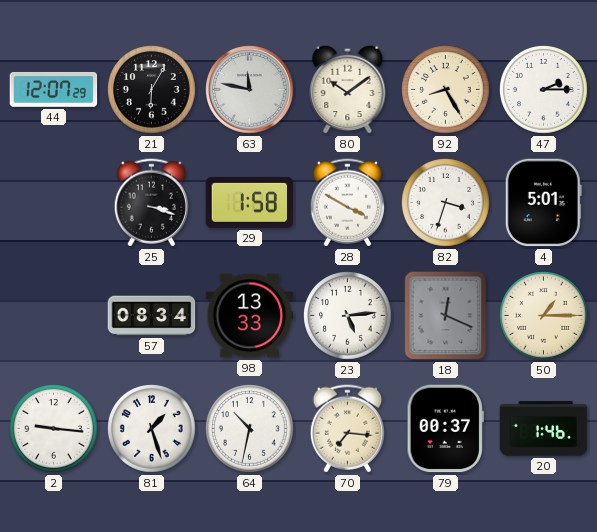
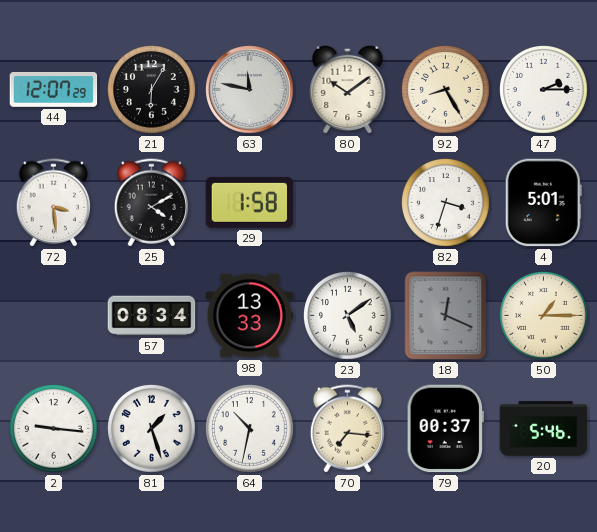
72: none -> 3:29
25: 3:18 -> 4:10
28: 3:50 -> none
23: 5:14 -> 5:09
20: 1:46 -> 5:46
